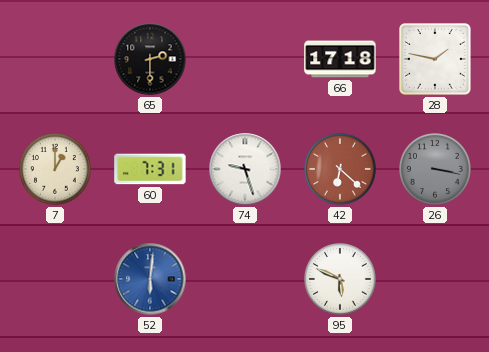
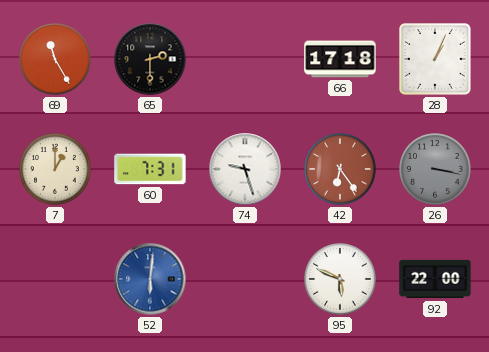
69: none -> 11:25
28: 1:47 -> 1:04
42: 6:22 -> 6:24
92: none -> 22:00
